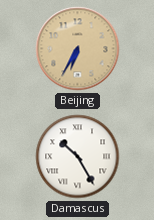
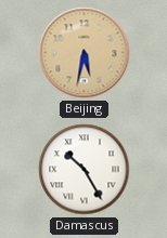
Beijing: 6:35 -> 5:32
